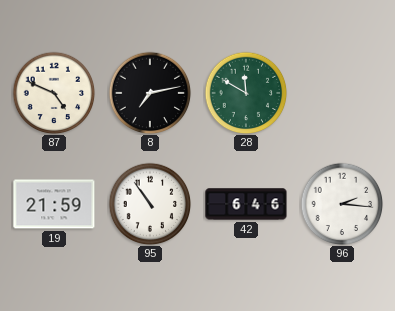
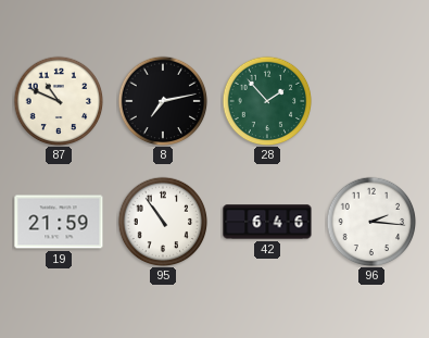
87: 4:49 -> 10:49
28: 11:50 -> 1:53
